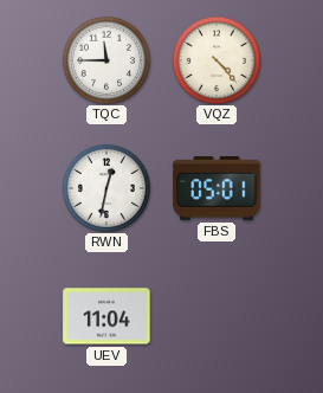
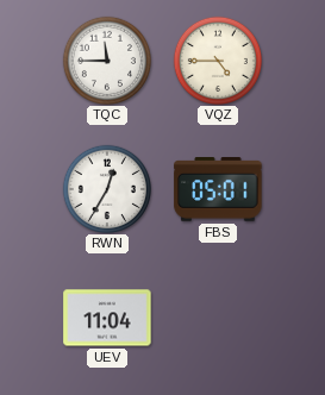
VQZ: 4:23 -> 4:45
RWN: 12:32 -> 12:35
